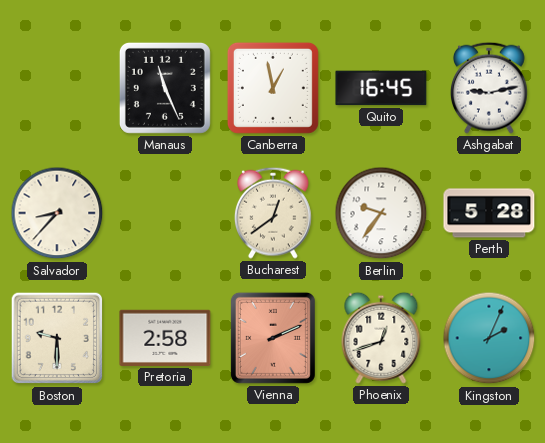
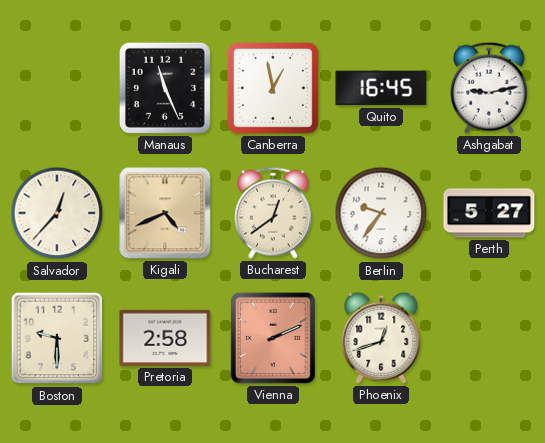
Salvador: 8:37 -> 12:37
Kigali: none -> 4:41
Perth: 5:28 -> 5:27
Kingston: 2:04 -> none
